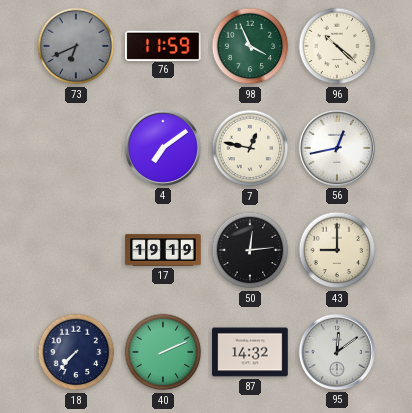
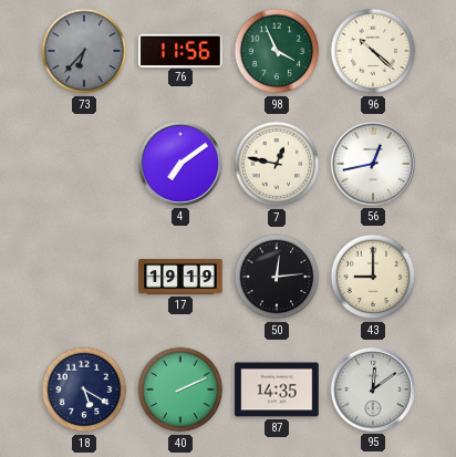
73: 6:41 -> 6:37
76: 11:59 -> 11:56
18: 7:37 -> 5:20
87: 14:32 -> 14:35
